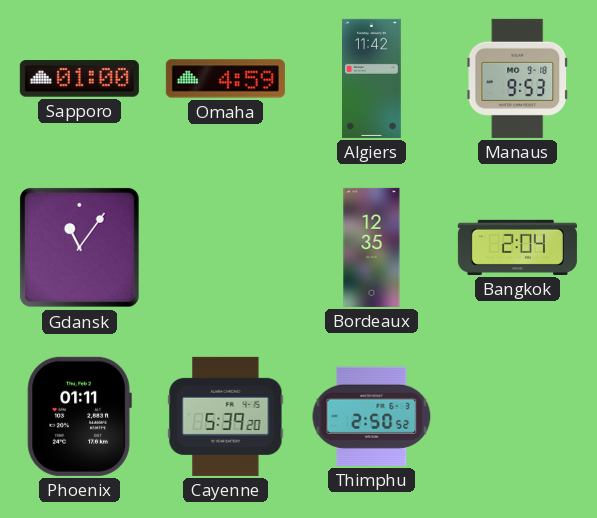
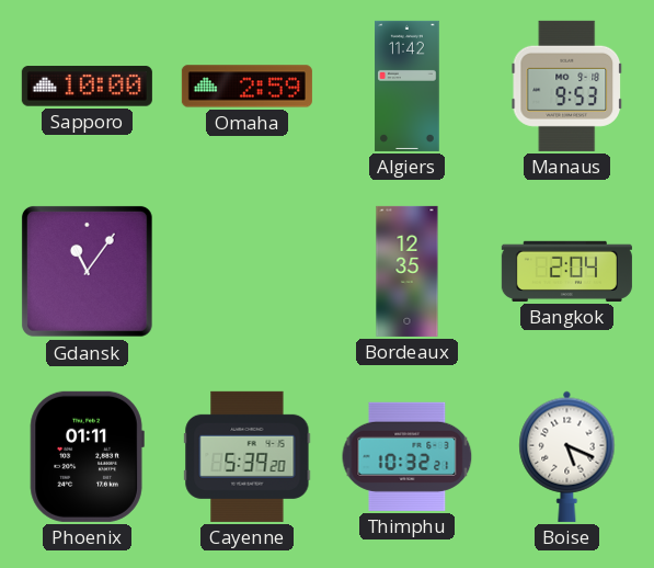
Sapporo: 01:00 -> 10:00
Omaha: 4:59 -> 2:59
Thimphu: 2:50 -> 10:32
Boise: none -> 5:19
